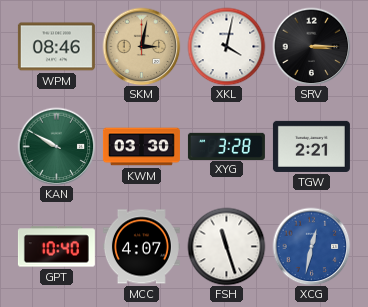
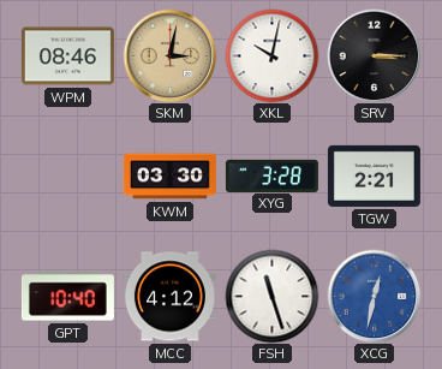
XKL: 4:02 -> 10:02
KAN: 9:50 -> none
MCC: 4:07 -> 4:12
